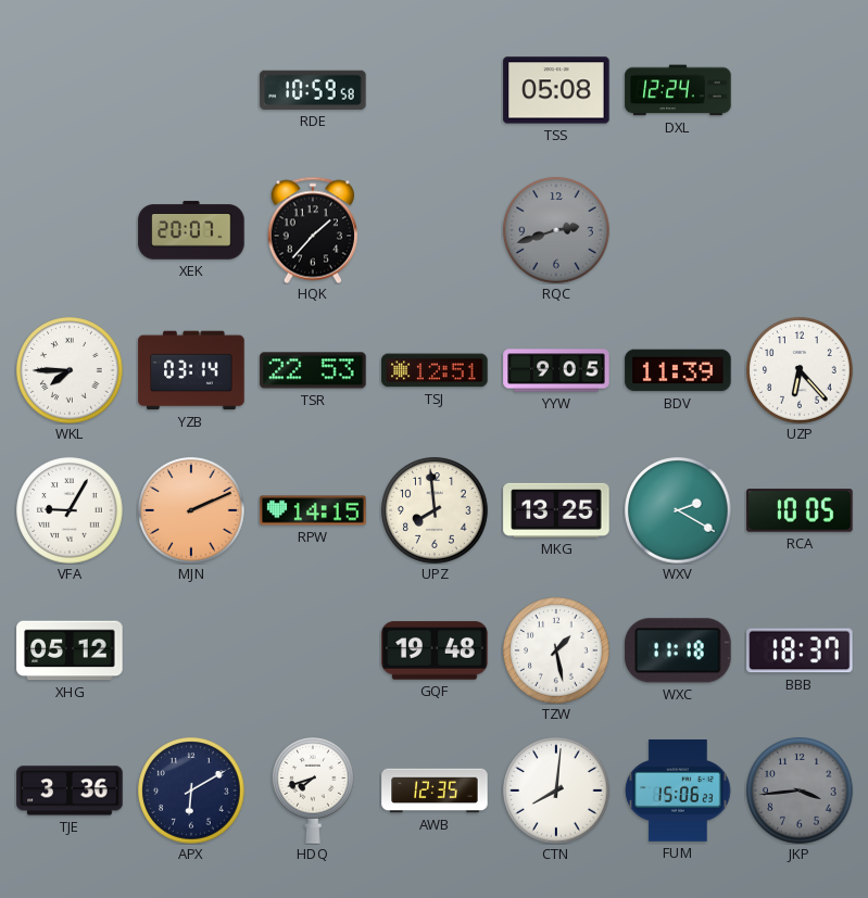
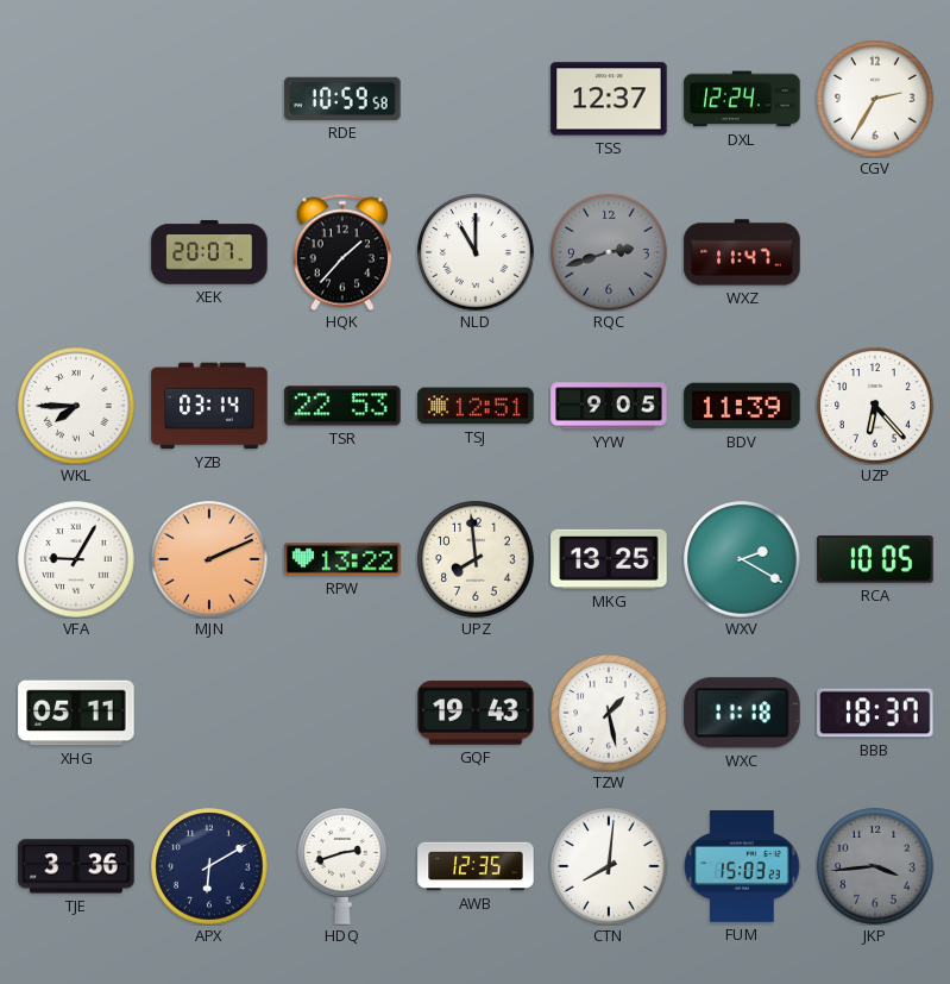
TSS: 05:08 -> 12:37
CGV: none -> 2:35
NLD: none -> 11:00
WXZ: none -> 11:47
RPW: 14:15 -> 13:22
XHG: 05:12 -> 05:11
GQF: 19:48 -> 19:43
HDQ: 7:42 -> 2:42
FUM: 15:06 -> 15:03
